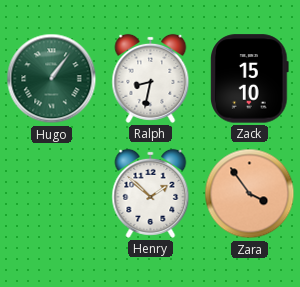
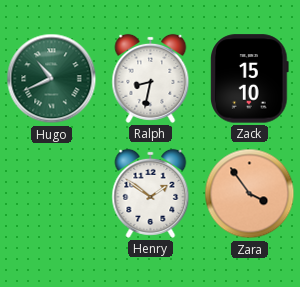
Hugo: 1:06 -> 10:41
Henry: 1:52 -> 1:51
